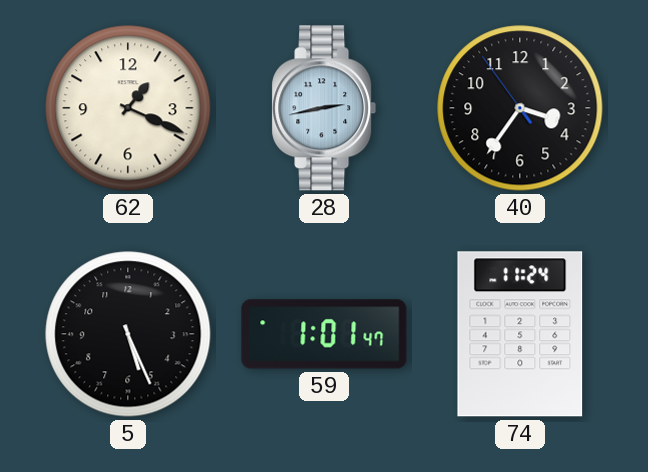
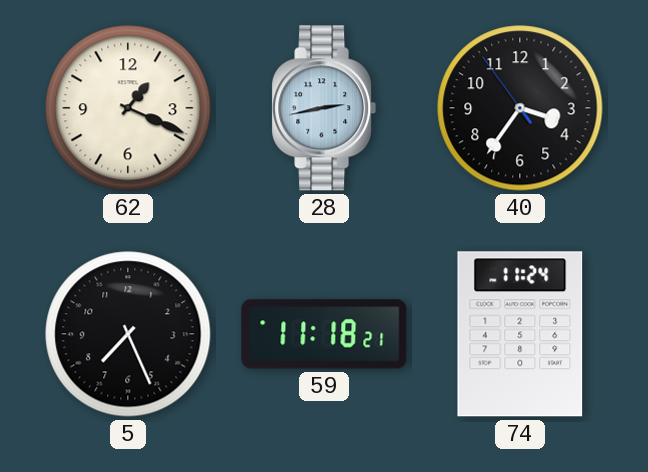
5: 5:26 -> 7:26
59: 1:01 -> 11:18
